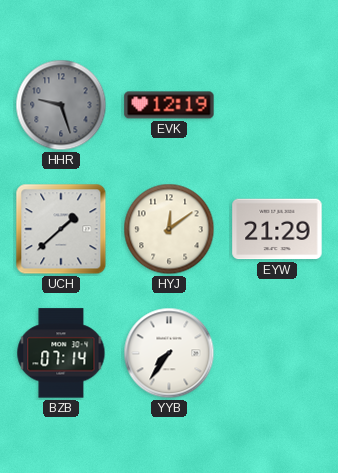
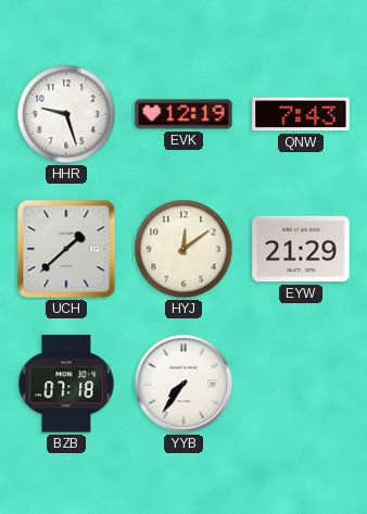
HHR dial: grey -> white
QNW: none -> 7:43
BZB: 07:14 -> 07:18
